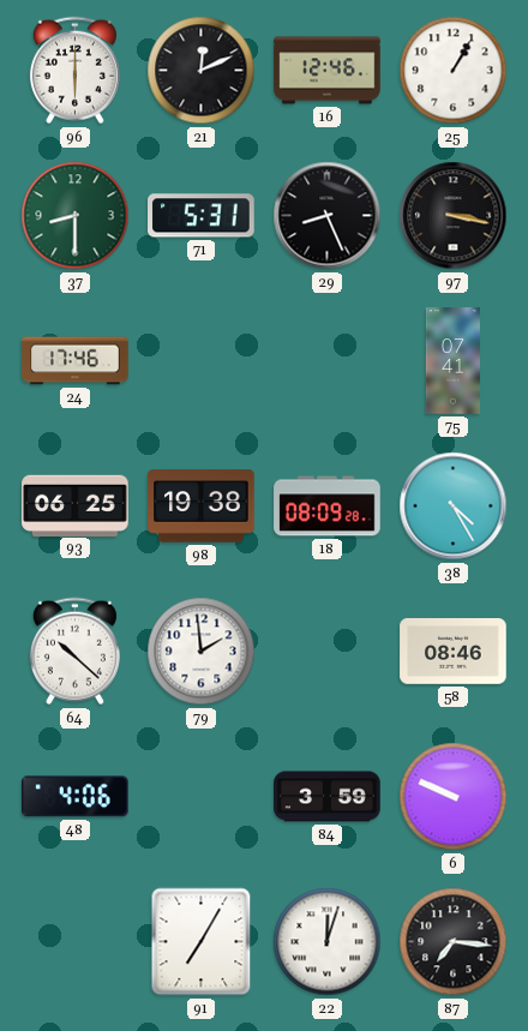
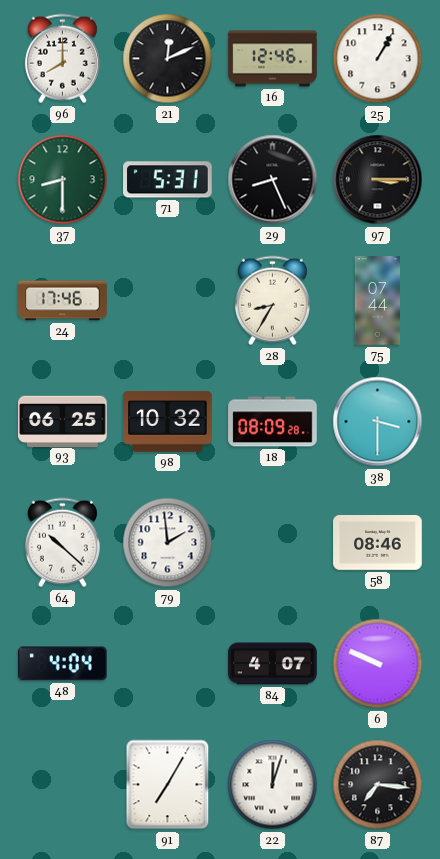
96: 6:00 -> 8:00
97: 3:17 -> 3:15
28: none -> 8:35
75: 07:41 -> 07:44
98: 19:38 -> 10:32
38: 4:25 -> 3:30
48: 4:06 -> 4:04
84: 3:59 -> 4:07
